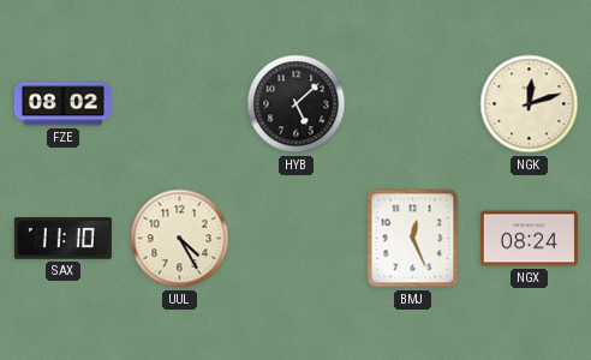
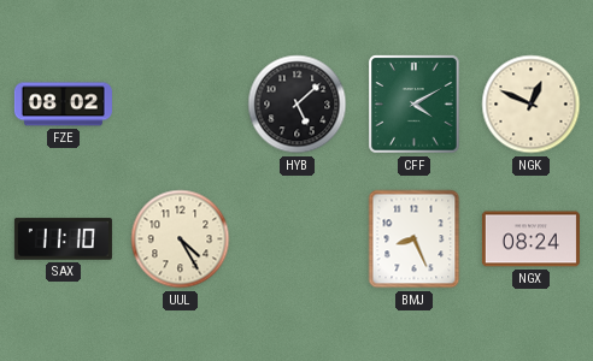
CFF: none -> 4:10
NGK: 12:12 -> 12:49
BMJ: 12:26 -> 8:26
